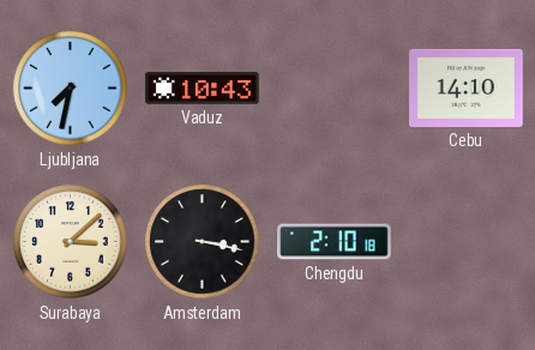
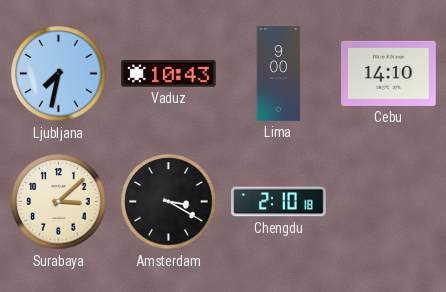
Lima: none -> 9:00
Amsterdam: 3:17 -> 3:20
